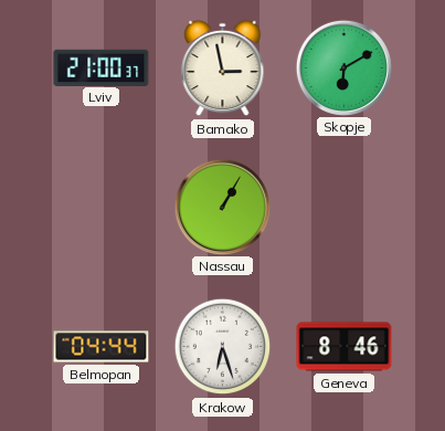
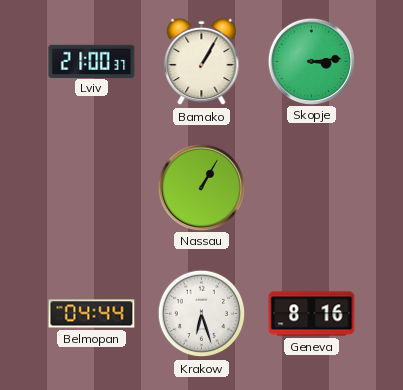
Bamako: 2:58 -> 1:05
Skopje: 6:10 -> 3:14
Geneva: 8:46 -> 8:16
